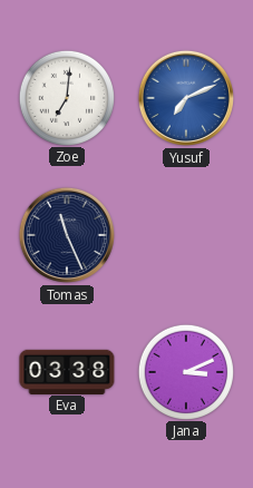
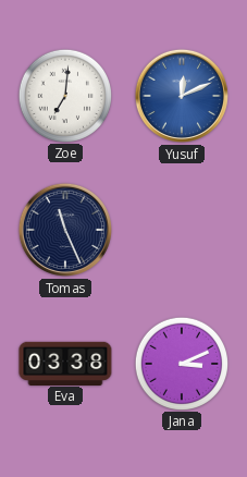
Yusuf: 7:11 -> 12:11
